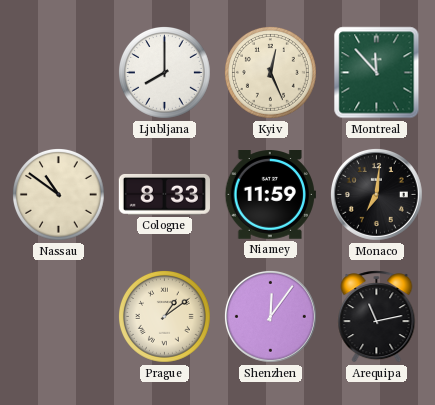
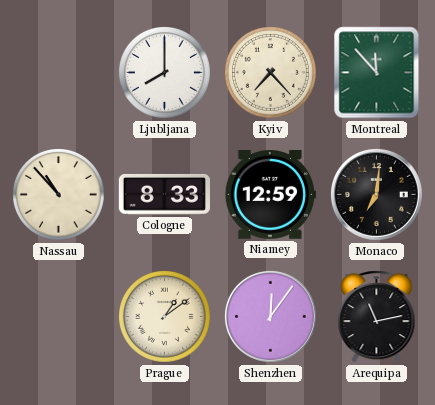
Kyiv: 12:26 -> 7:23
Nassau: 10:51 -> 10:53
Niamey: 11:59 -> 12:59
